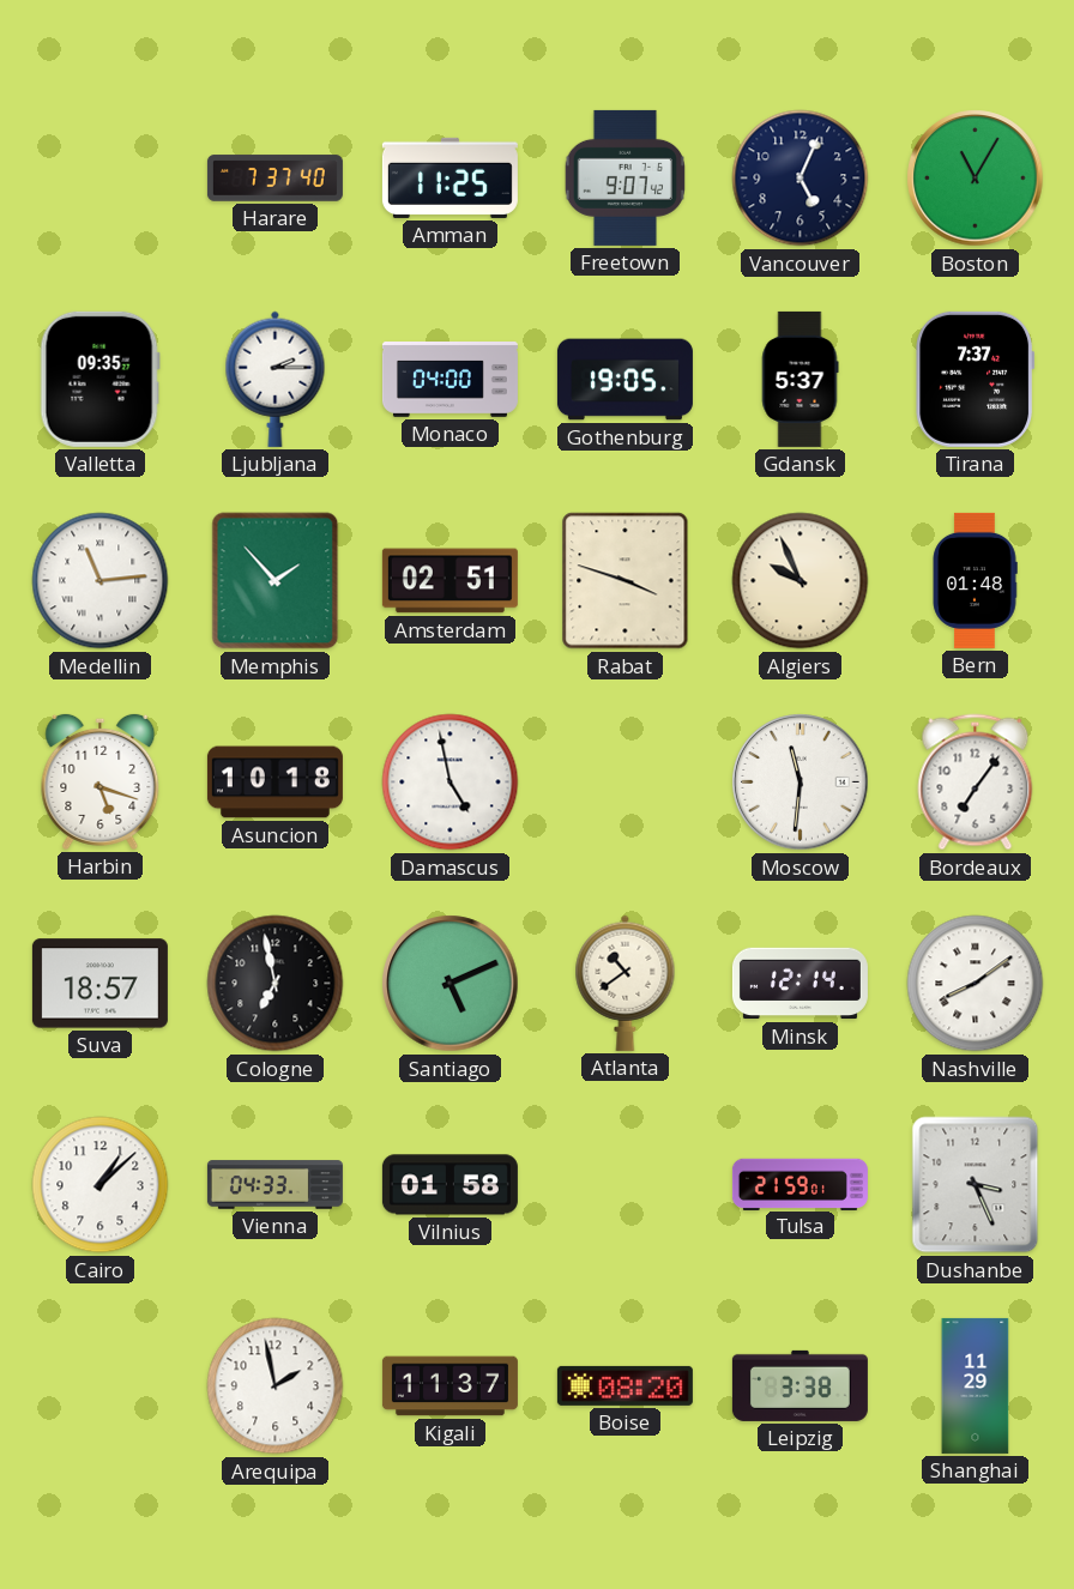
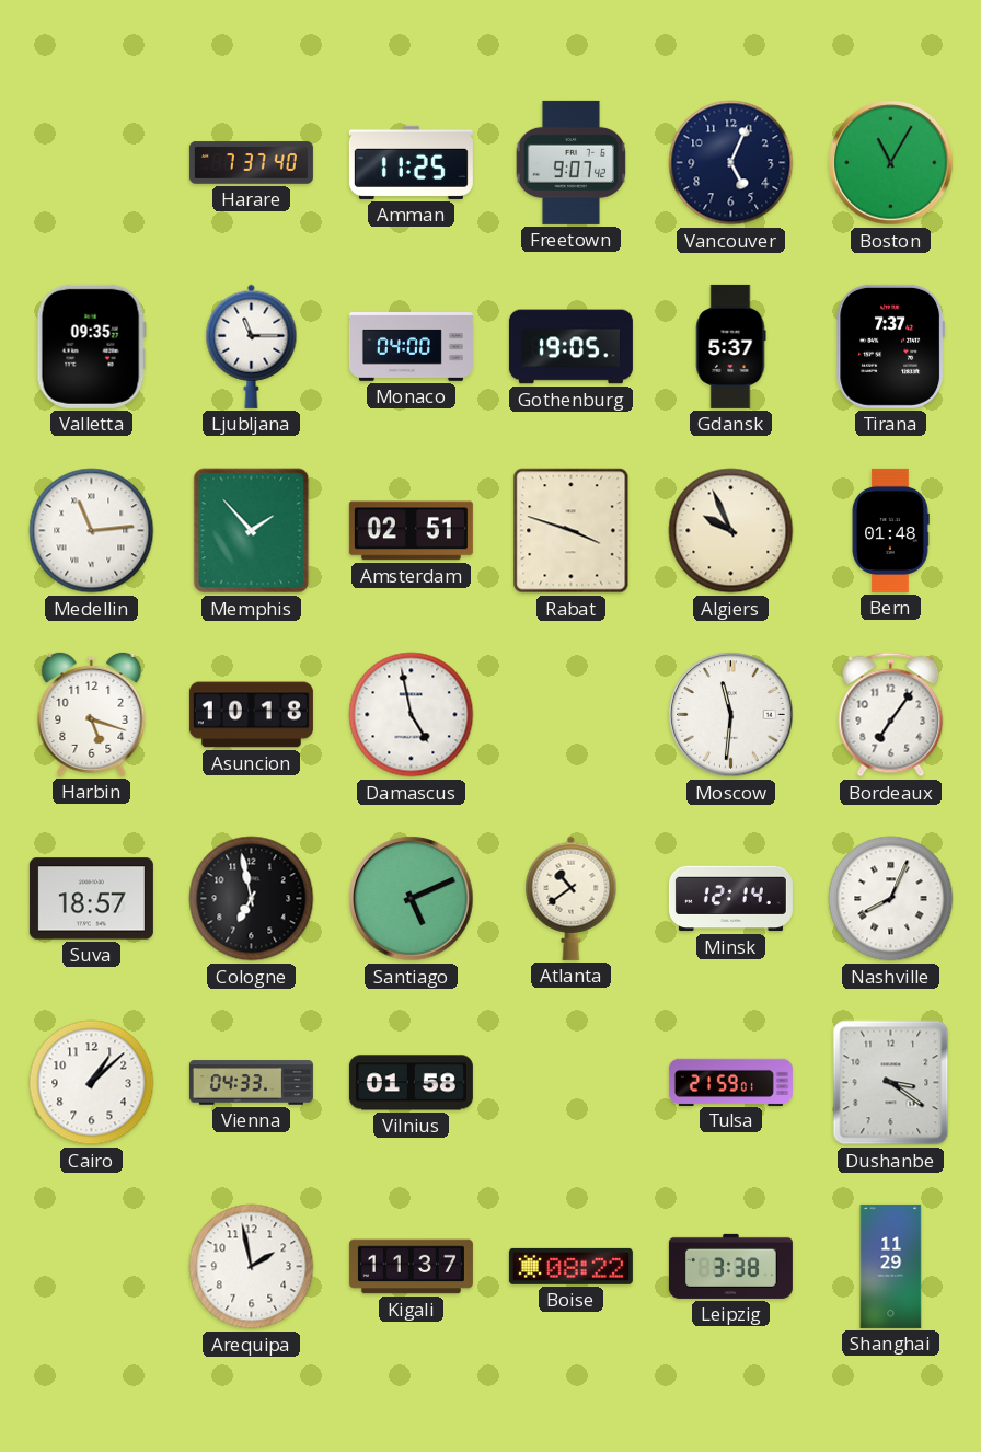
Ljubljana: 2:15 -> 11:15
Nashville: 8:09 -> 8:04
Dushanbe: 3:26 -> 3:21
Boise: 08:20 -> 08:22
